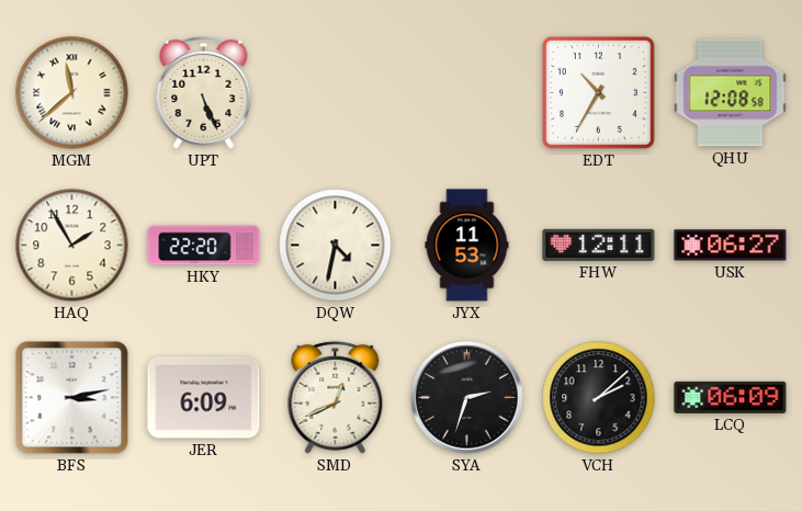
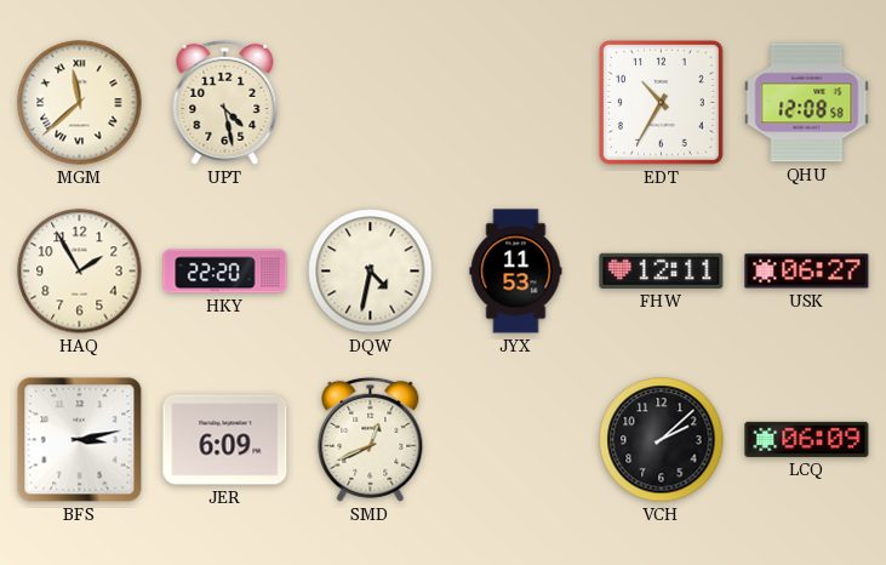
UPT: 5:26 -> 4:28
SYA: 2:33 -> none
